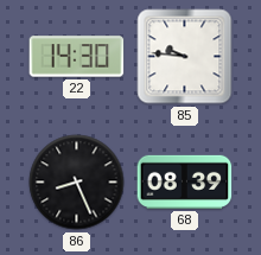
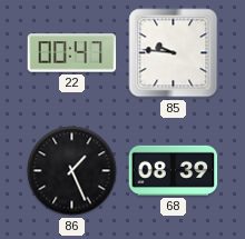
22: 14:30 -> 00:47
86: 8:26 -> 1:26
